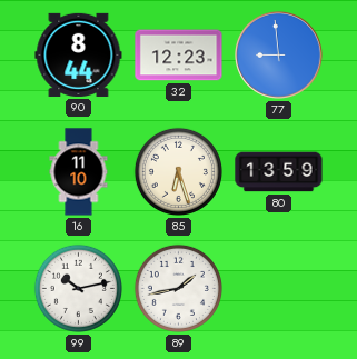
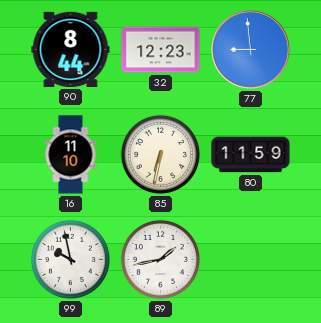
85: 6:27 -> 6:32
80: 13:59 -> 11:59
99: 10:13 -> 9:58
